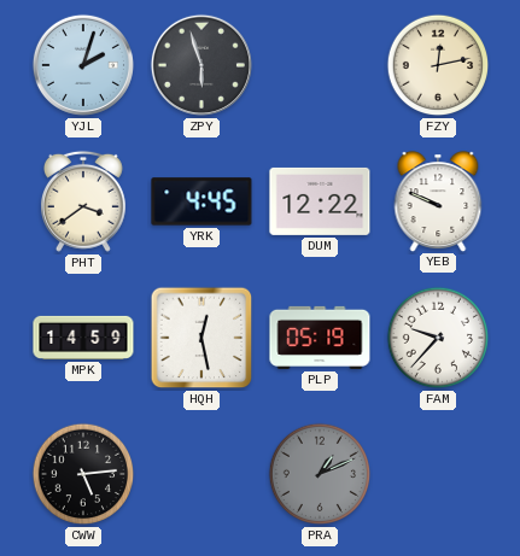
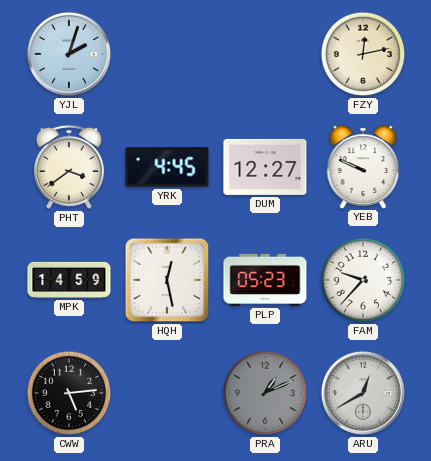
ZPY: 5:57 -> none
DUM: 12:22 -> 12:27
PLP: 05:19 -> 05:23
ARU: none -> 12:40
